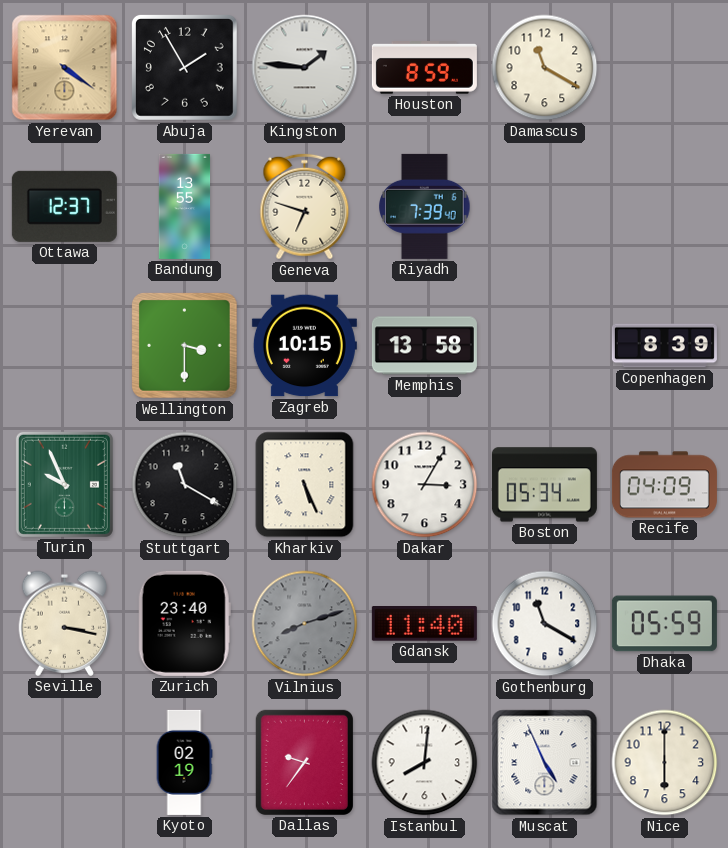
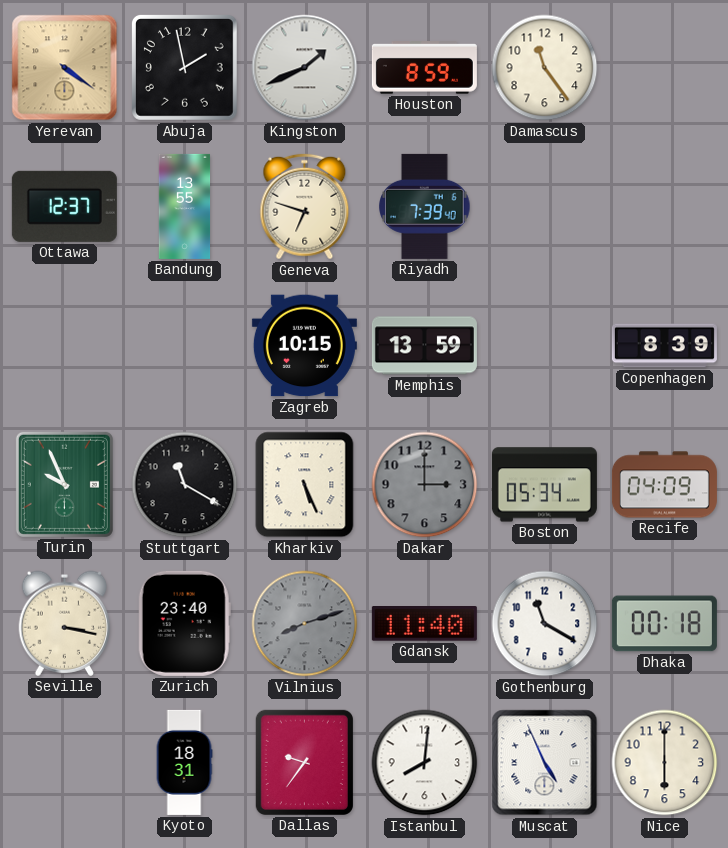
Abuja: 1:55 -> 1:58
Kingston: 1:46 -> 1:41
Damascus: 11:20 -> 11:24
Wellington: 3:30 -> none
Memphis: 13:58 -> 13:59
Dakar: 3:05 -> 3:00
Dakar dial: white -> grey
Dhaka: 05:59 -> 00:18
Kyoto: 02:19 -> 18:31
